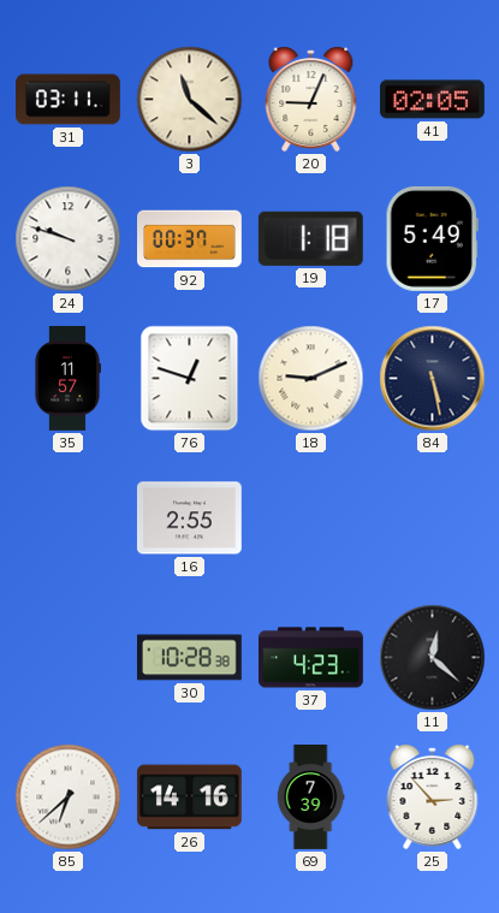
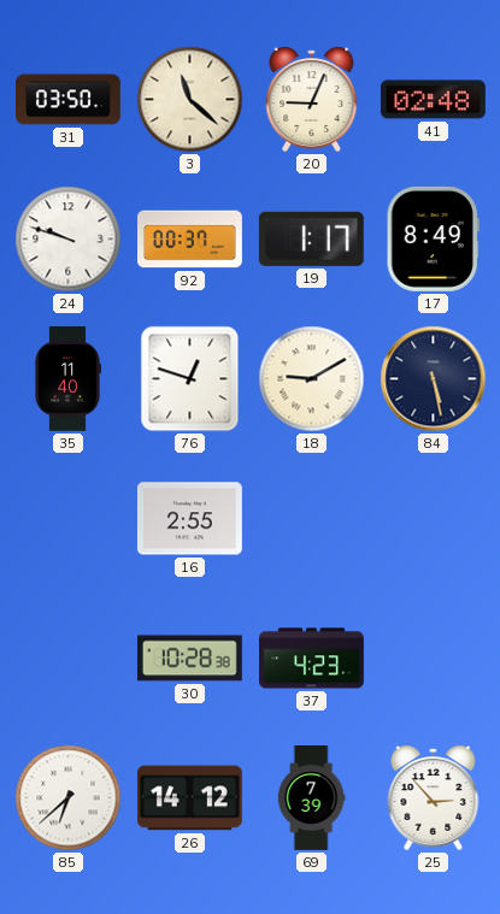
31: 03:11 -> 03:50
41: 02:05 -> 02:48
19: 1:18 -> 1:17
17: 5:49 -> 8:49
35: 11:57 -> 11:40
18: 9:11 -> 9:10
11: 12:22 -> none
26: 14:16 -> 14:12
